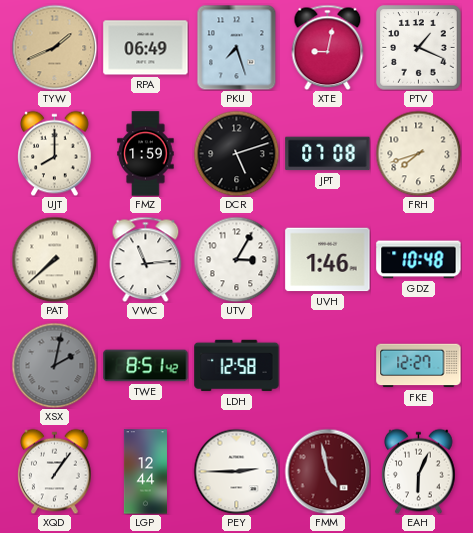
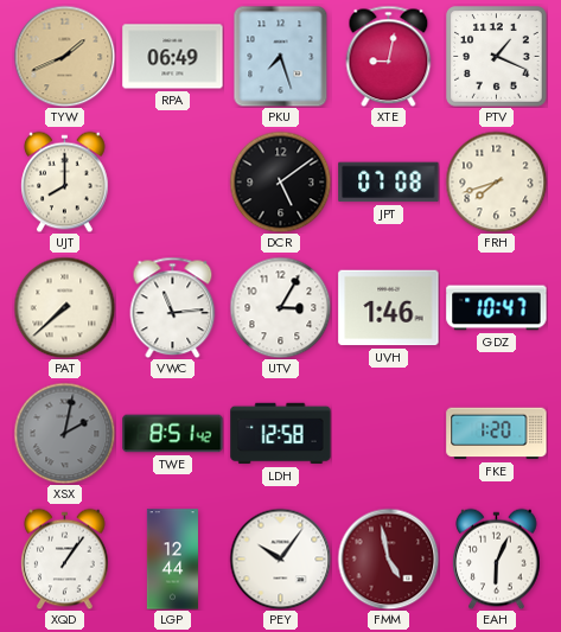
FMZ: 1:59 -> none
DCR: 5:12 -> 5:09
GDZ: 10:48 -> 10:47
FKE: 12:27 -> 1:20
PEY: 2:45 -> 10:06
